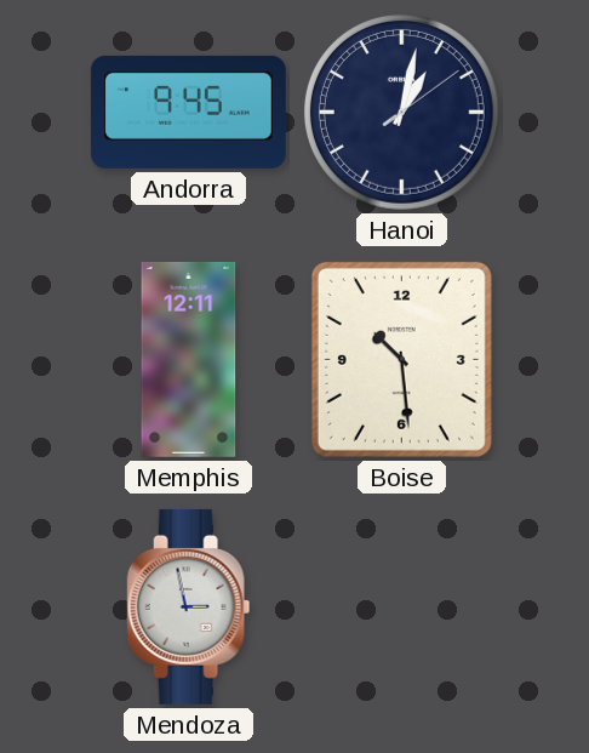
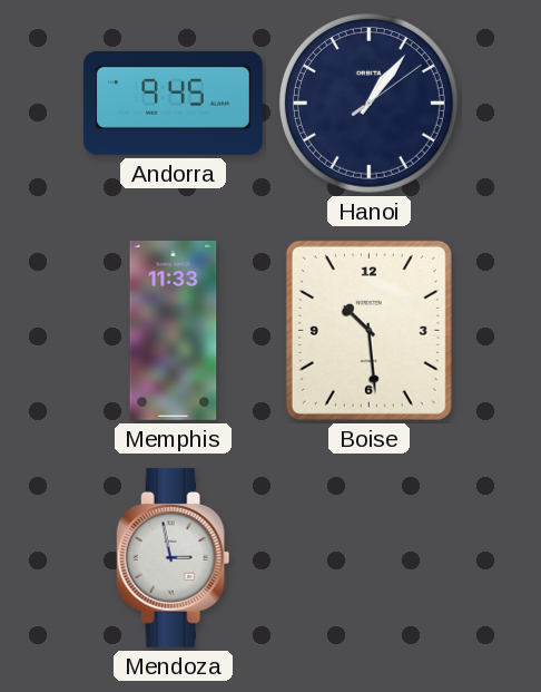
Hanoi: 1:02 -> 1:06
Memphis: 12:11 -> 11:33
